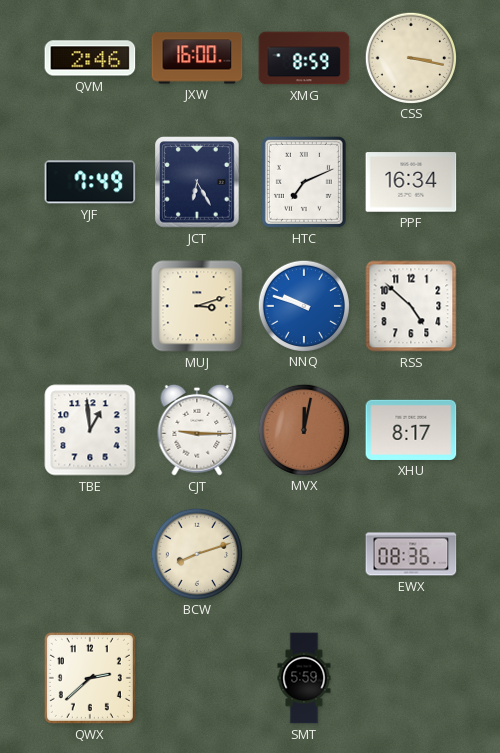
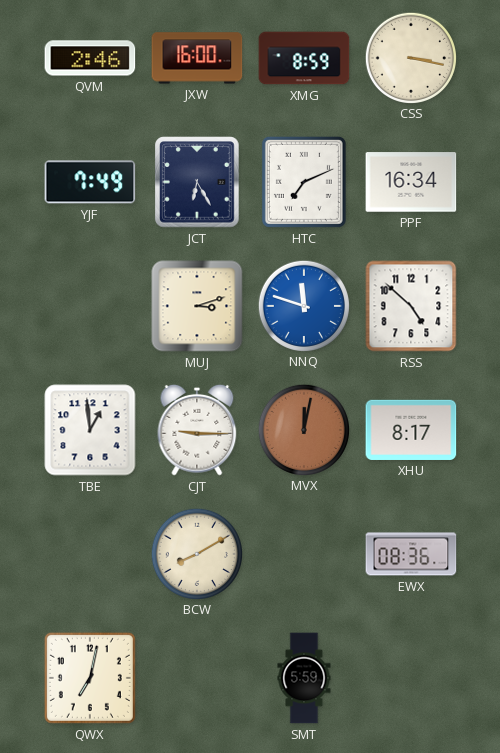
NNQ: 9:48 -> 11:48
BCW: 8:12 -> 8:10
QWX: 2:38 -> 7:02
